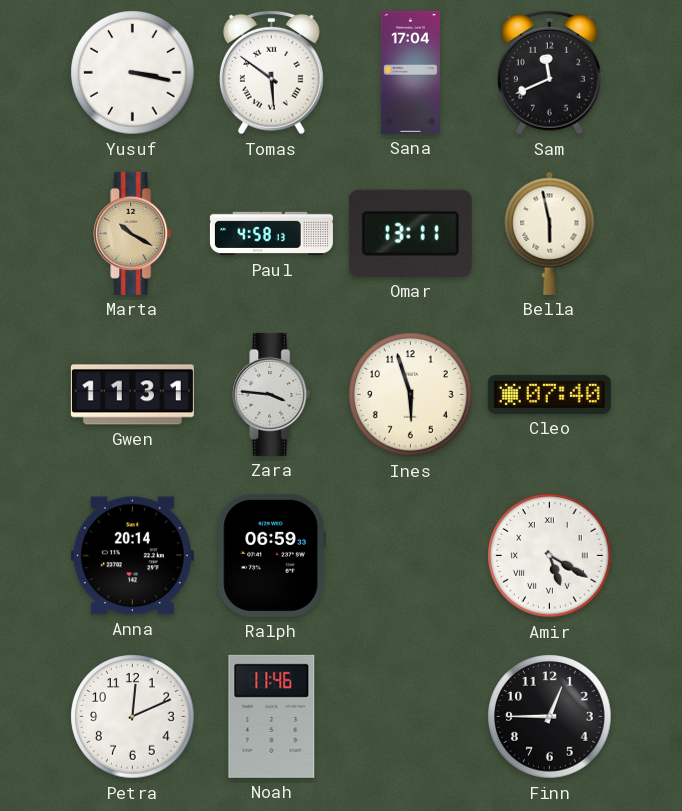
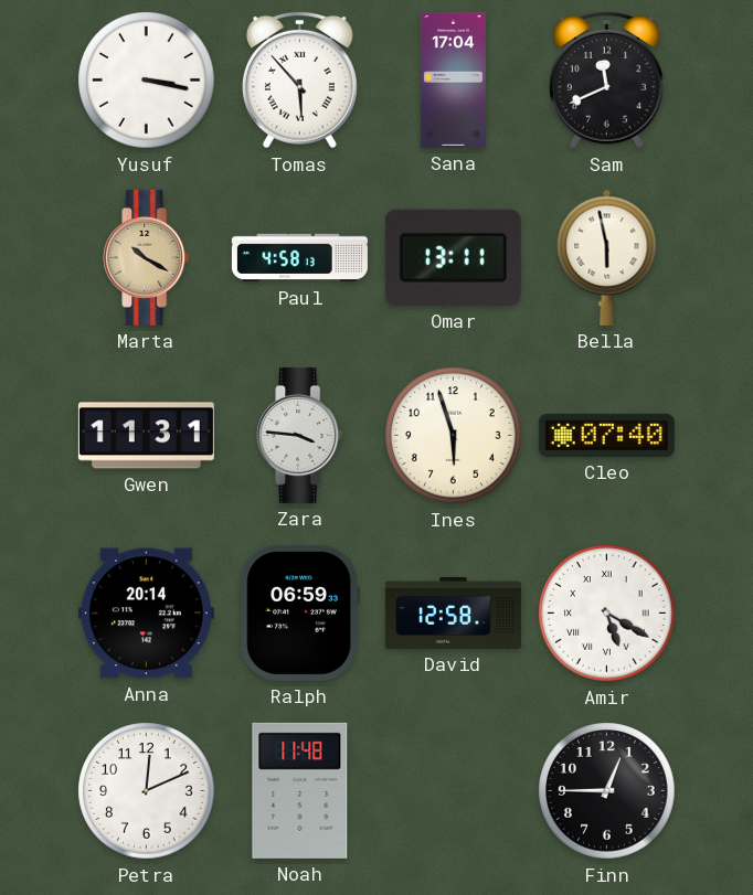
Tomas: 5:51 -> 5:53
David: none -> 12:58
Noah: 11:46 -> 11:48
